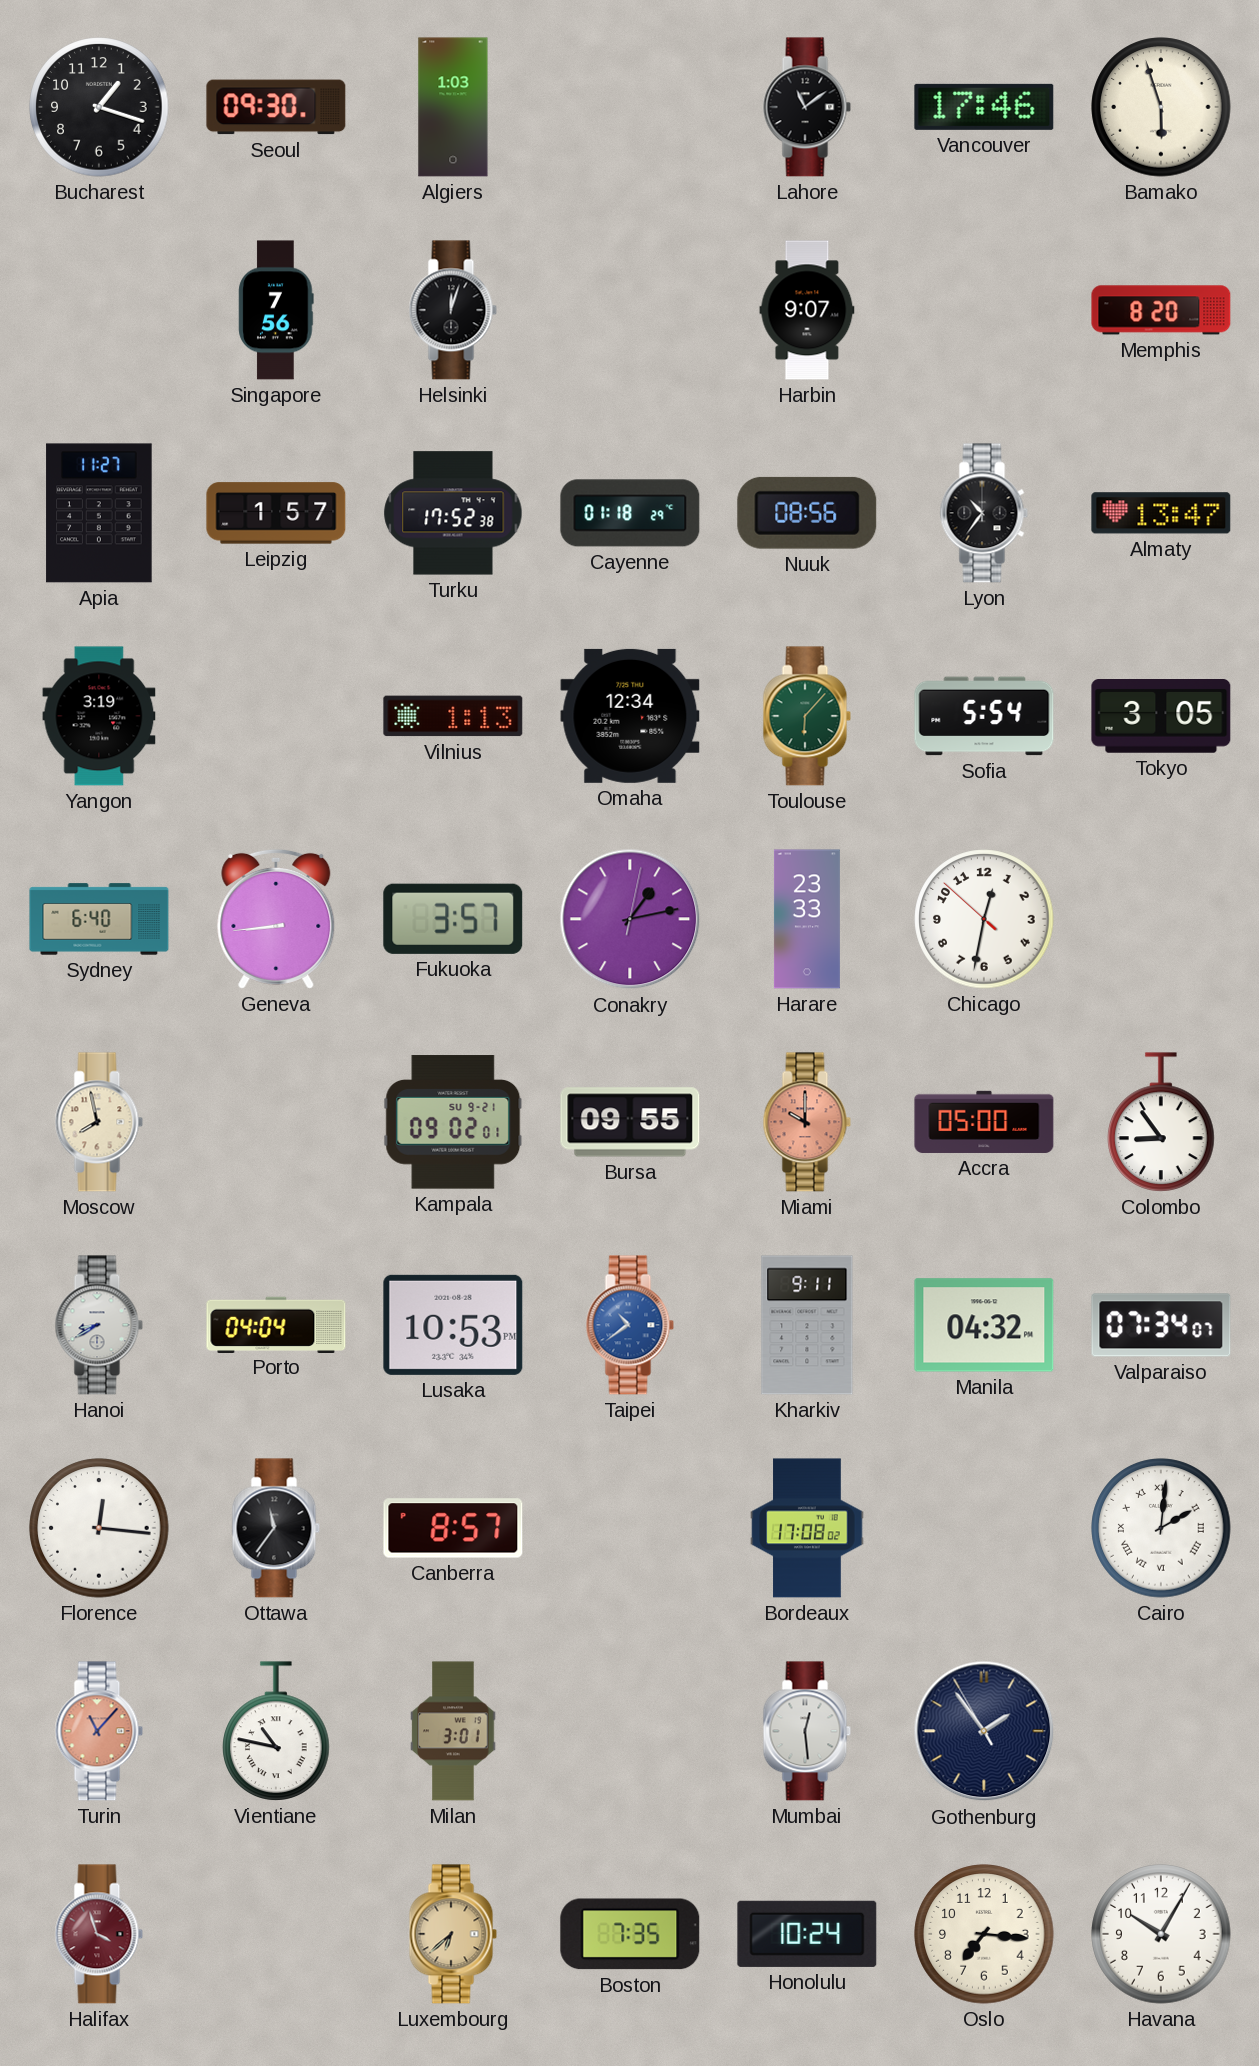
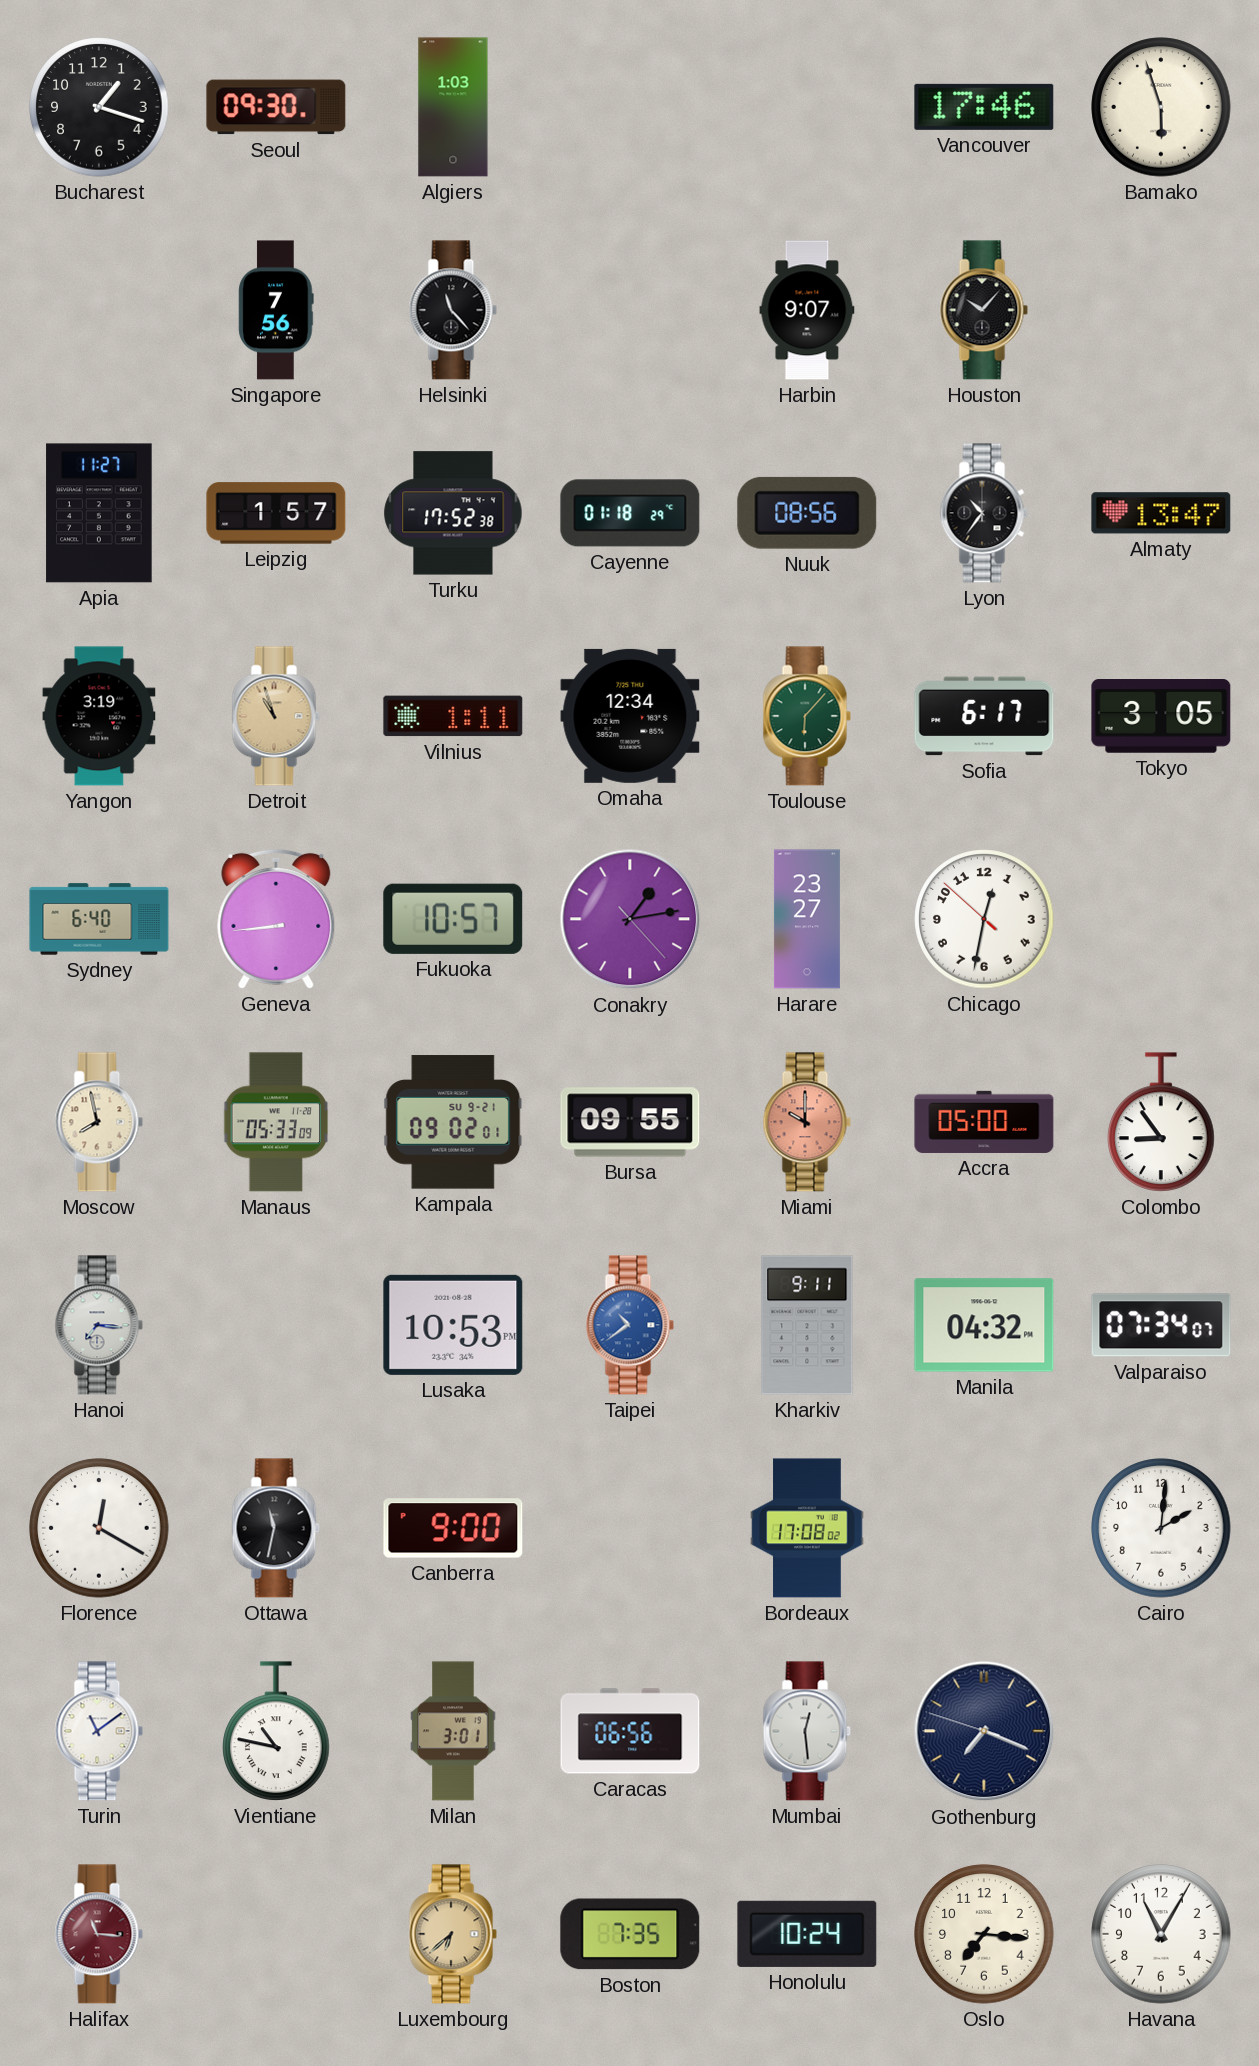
Lahore: 11:09 -> none
Helsinki: 12:03 -> 11:23
Houston: none -> 10:07
Memphis: 8:20 -> none
Detroit: none -> 10:57
Vilnius: 1:13 -> 1:11
Sofia: 5:54 -> 6:17
Fukuoka: 3:57 -> 10:57
Conakry: 1:13:02 -> 1:13:23
Harare: 23:33 -> 23:27
Manaus: none -> 05:33
Hanoi: 8:40 -> 7:16
Porto: 04:04 -> none
Florence: 12:16 -> 12:20
Ottawa: 11:36 -> 11:32
Canberra: 8:57 -> 9:00
Cairo numerals: Roman -> Arabic
Turin: 11:07 -> 11:09
Turin dial: salmon -> white
Caracas: none -> 06:56
Gothenburg: 1:53 -> 7:18
Halifax: 3:57 -> 11:16
Havana: 10:05 -> 11:05
